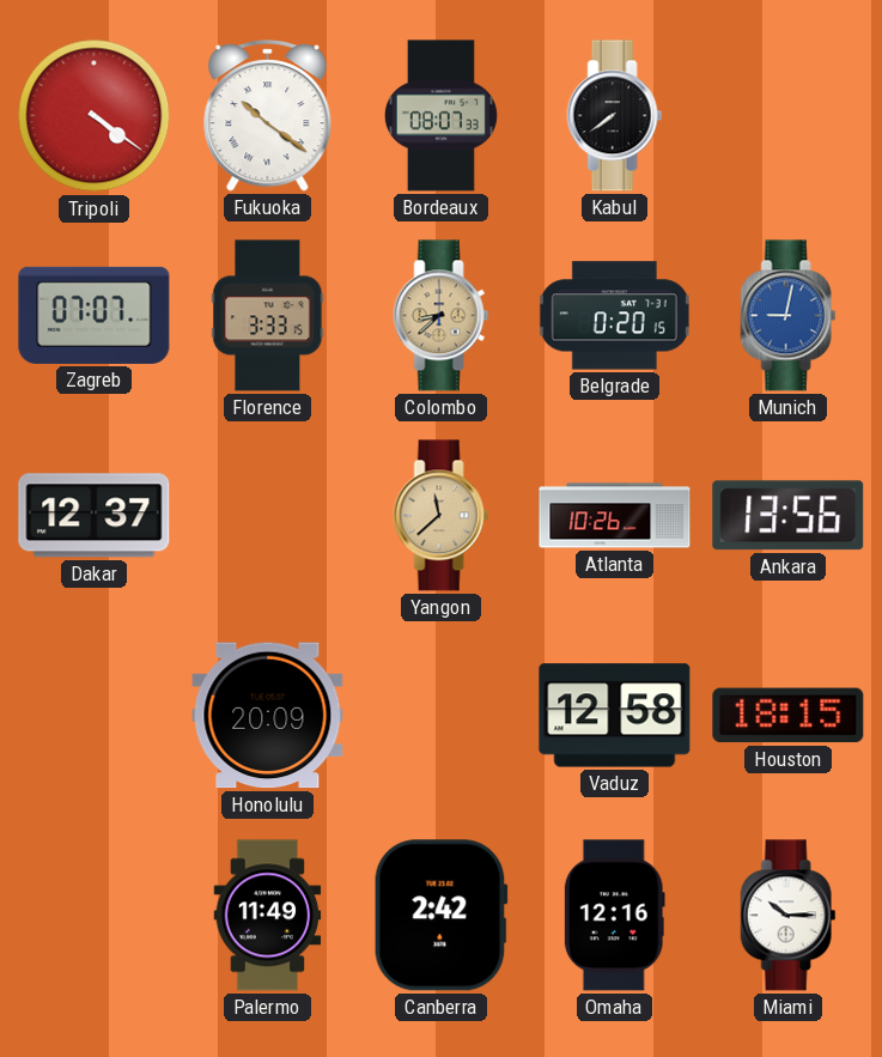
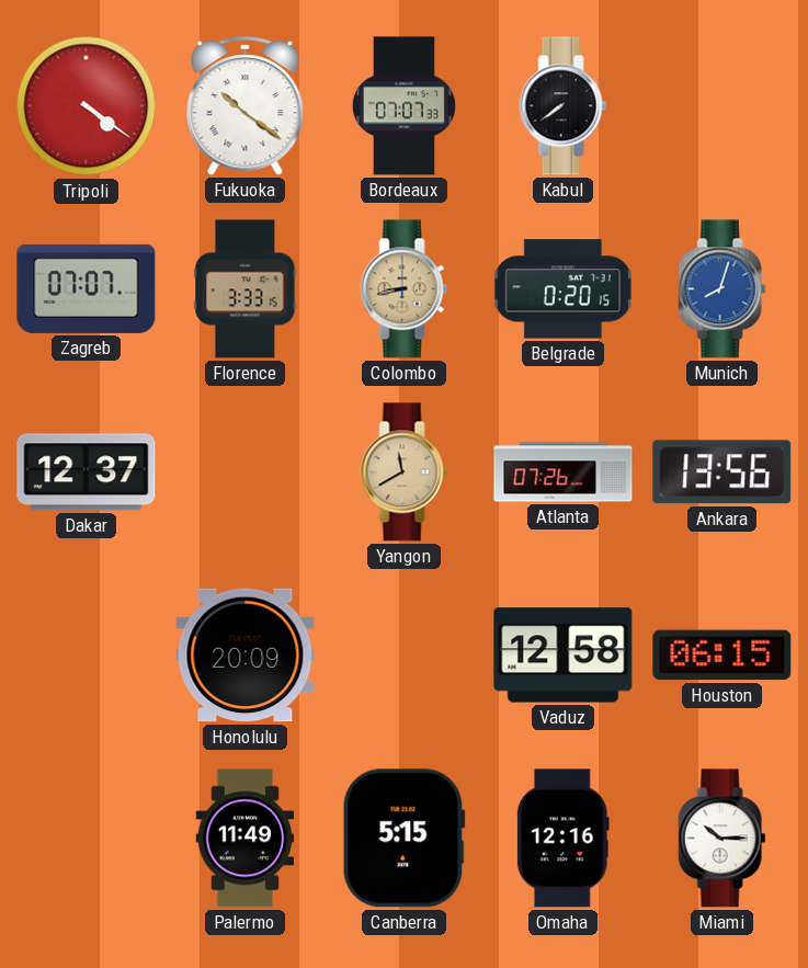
Bordeaux: 08:07 -> 07:07
Colombo: 8:38 -> 8:43
Munich: 9:02 -> 8:03
Yangon: 11:38 -> 11:40
Atlanta: 10:26 -> 07:26
Houston: 18:15 -> 06:15
Canberra: 2:42 -> 5:15
